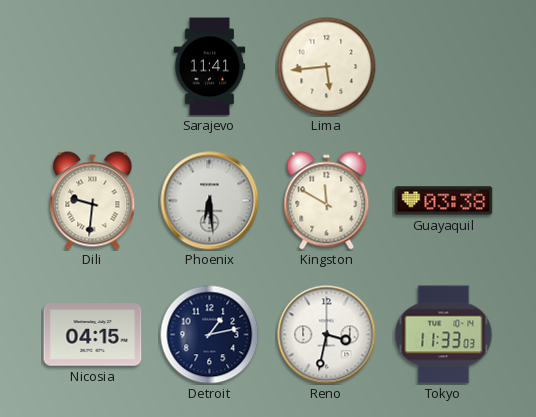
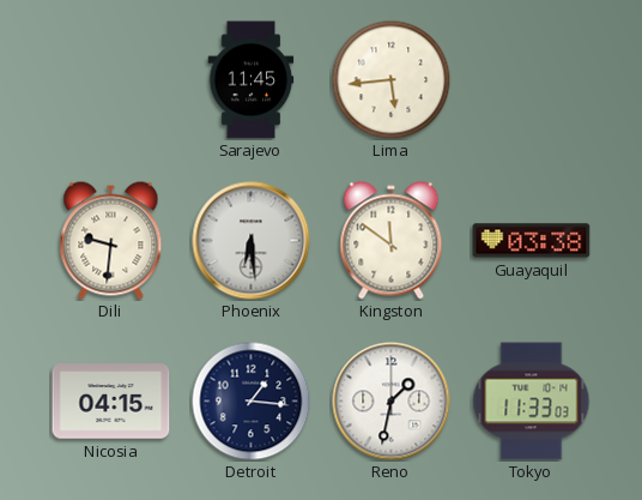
Sarajevo: 11:41 -> 11:45
Kingston: 11:50 -> 11:51
Detroit: 1:13 -> 1:16
Reno: 3:32 -> 1:32
